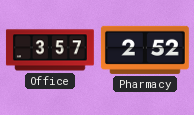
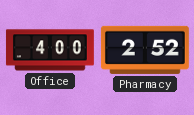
Office: 3:57 -> 4:00
